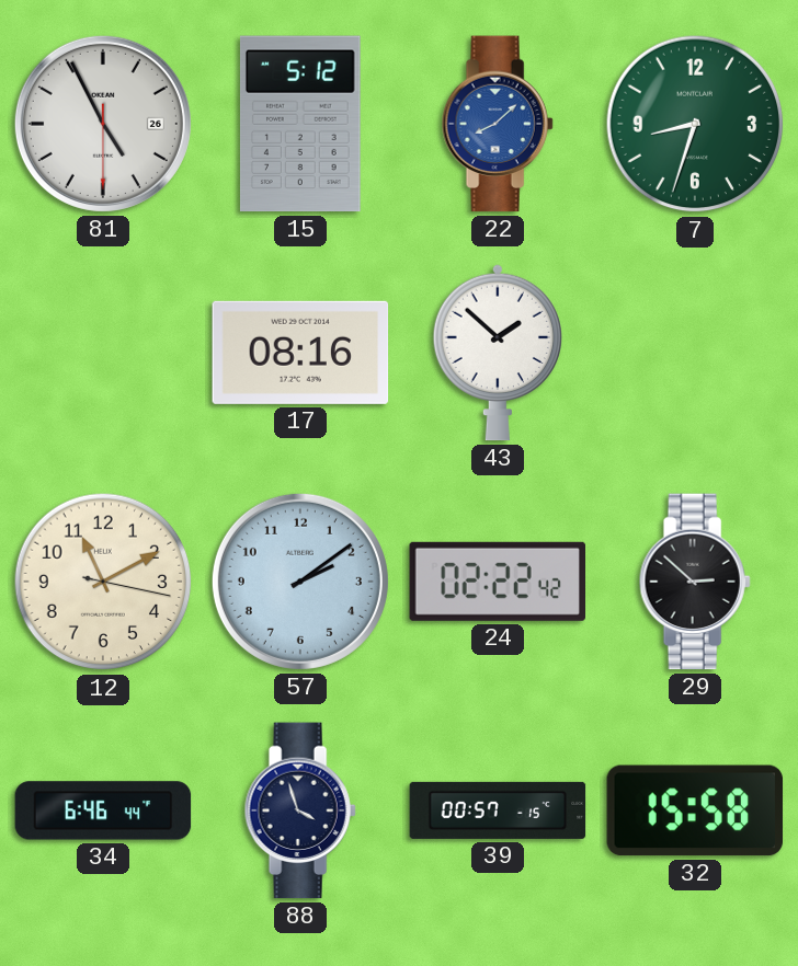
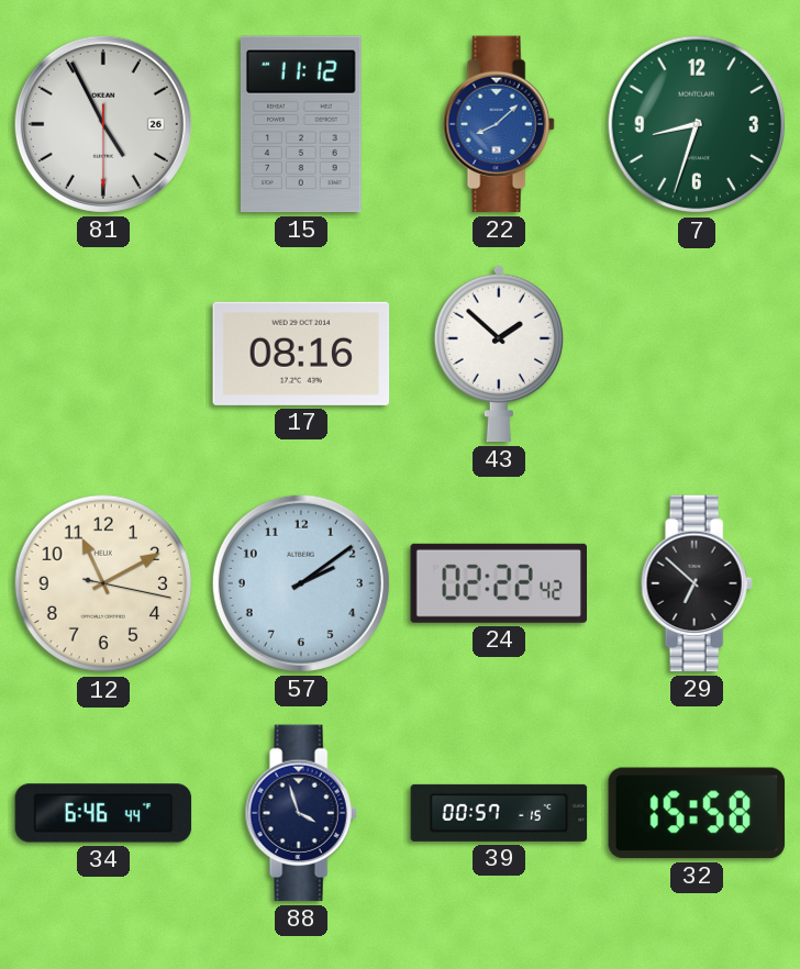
15: 5:12 -> 11:12
29: 2:52 -> 6:52
